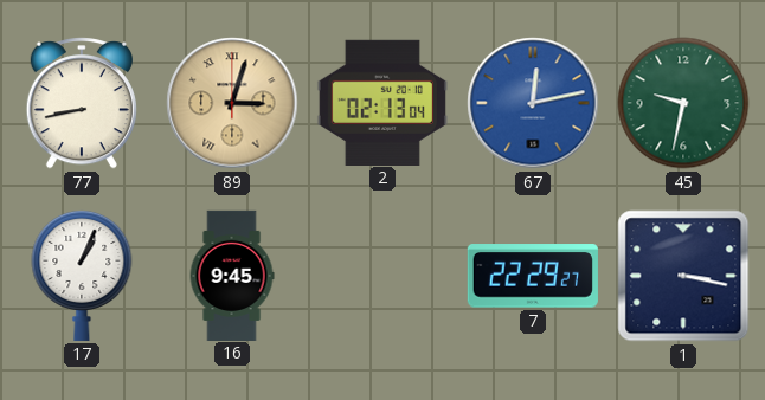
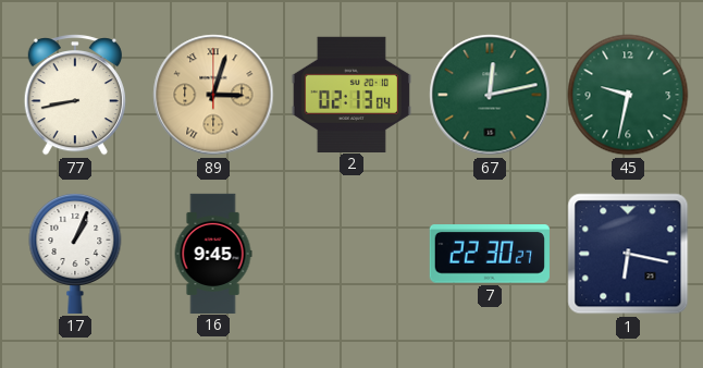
67 dial: blue -> green
7: 22:29 -> 22:30
1: 3:17 -> 6:17
